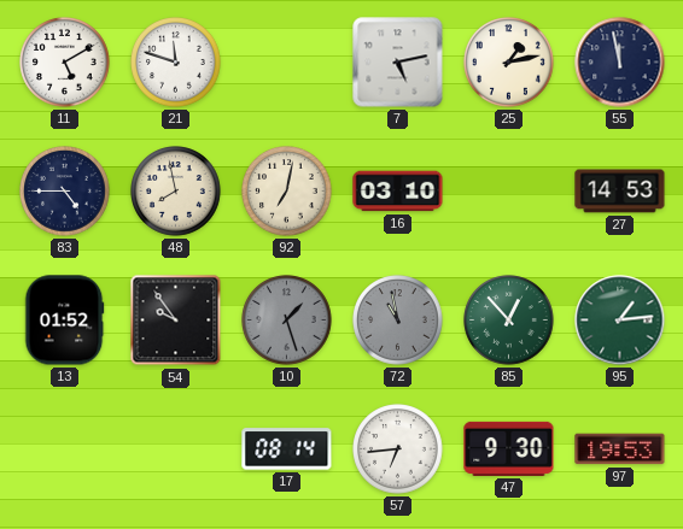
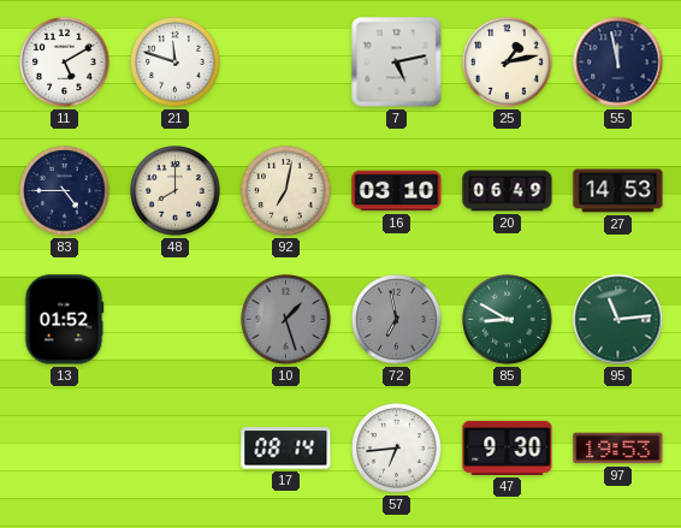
48: 7:58 -> 8:00
20: none -> 06:49
54: 9:54 -> none
72: 10:58 -> 6:58
85: 12:53 -> 8:50
95: 1:14 -> 11:14
